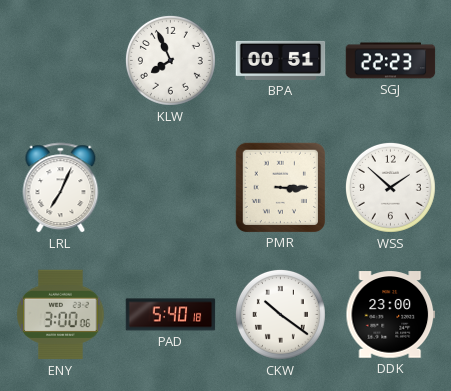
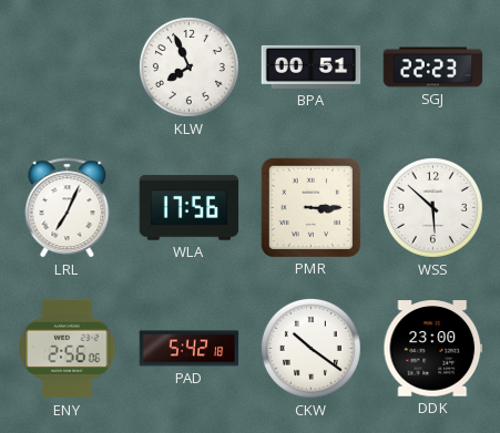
WLA: none -> 17:56
WSS: 1:52 -> 5:52
ENY: 3:00 -> 2:56
PAD: 5:40 -> 5:42
